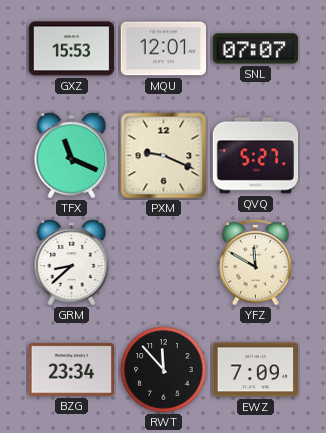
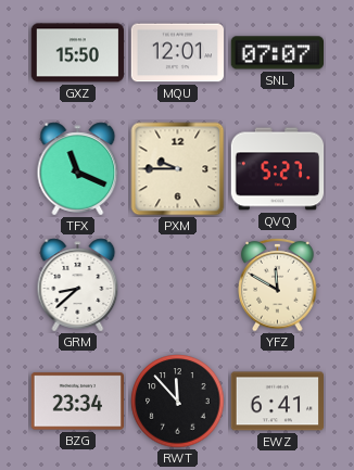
GXZ: 15:53 -> 15:50
PXM: 9:19 -> 9:45
EWZ: 7:09 -> 6:41
